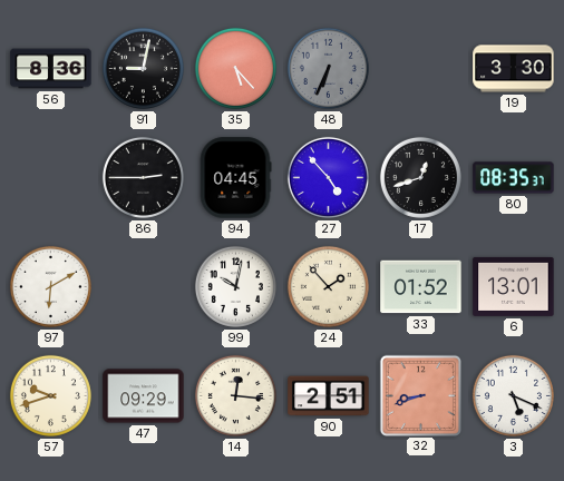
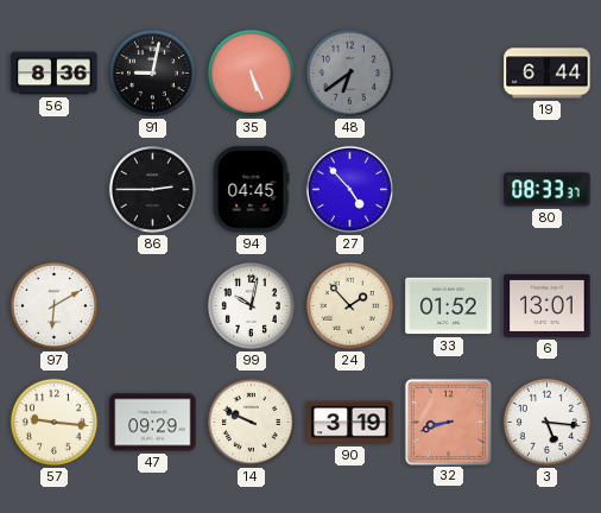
35: 5:23 -> 5:26
48: 6:34 -> 6:39
19: 3:30 -> 6:44
17: 12:42 -> none
80: 08:35 -> 08:33
57: 9:42 -> 9:16
14: 12:16 -> 9:49
90: 2:51 -> 3:19
3: 5:19 -> 5:16
